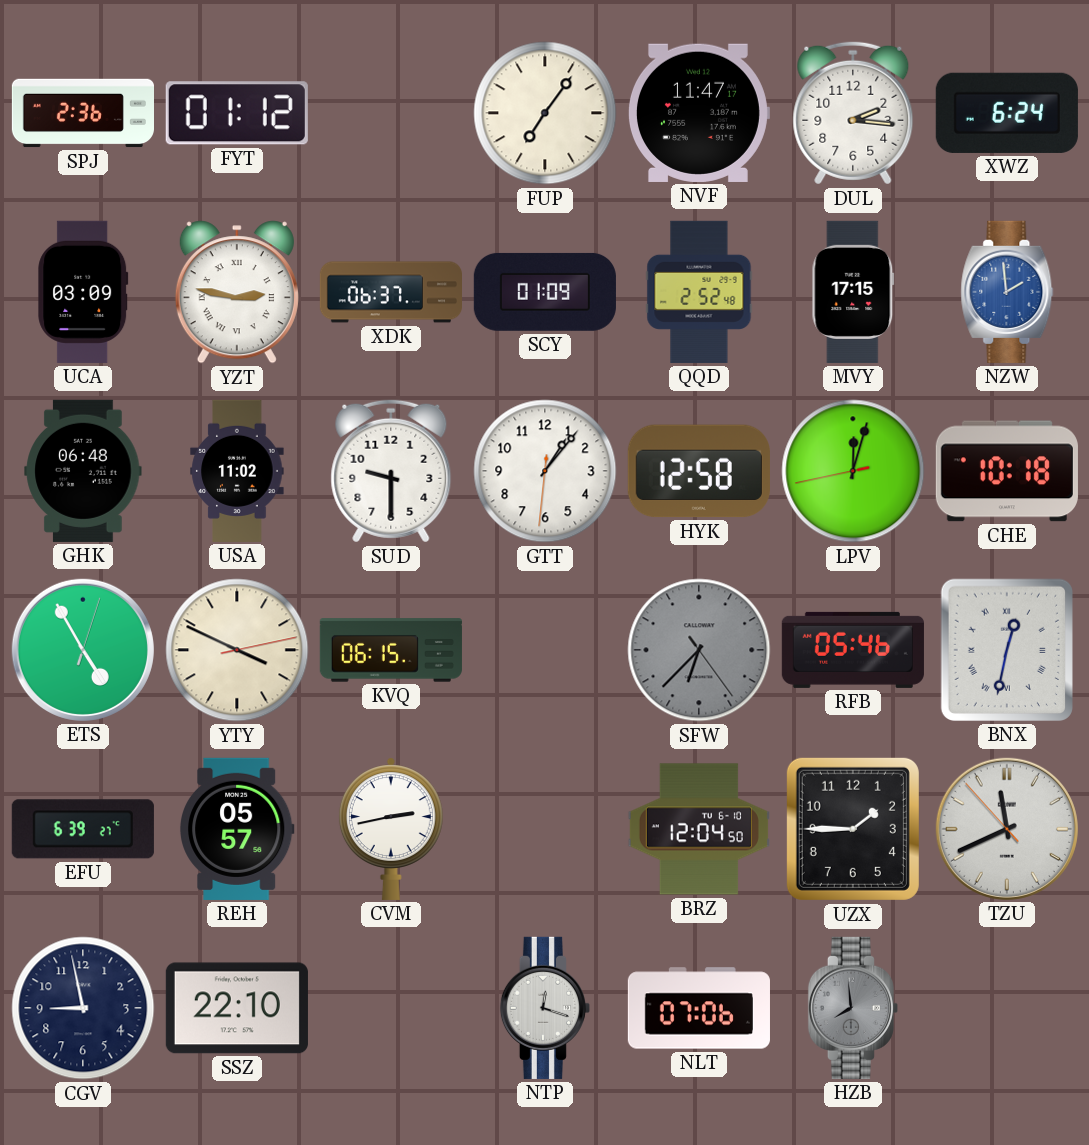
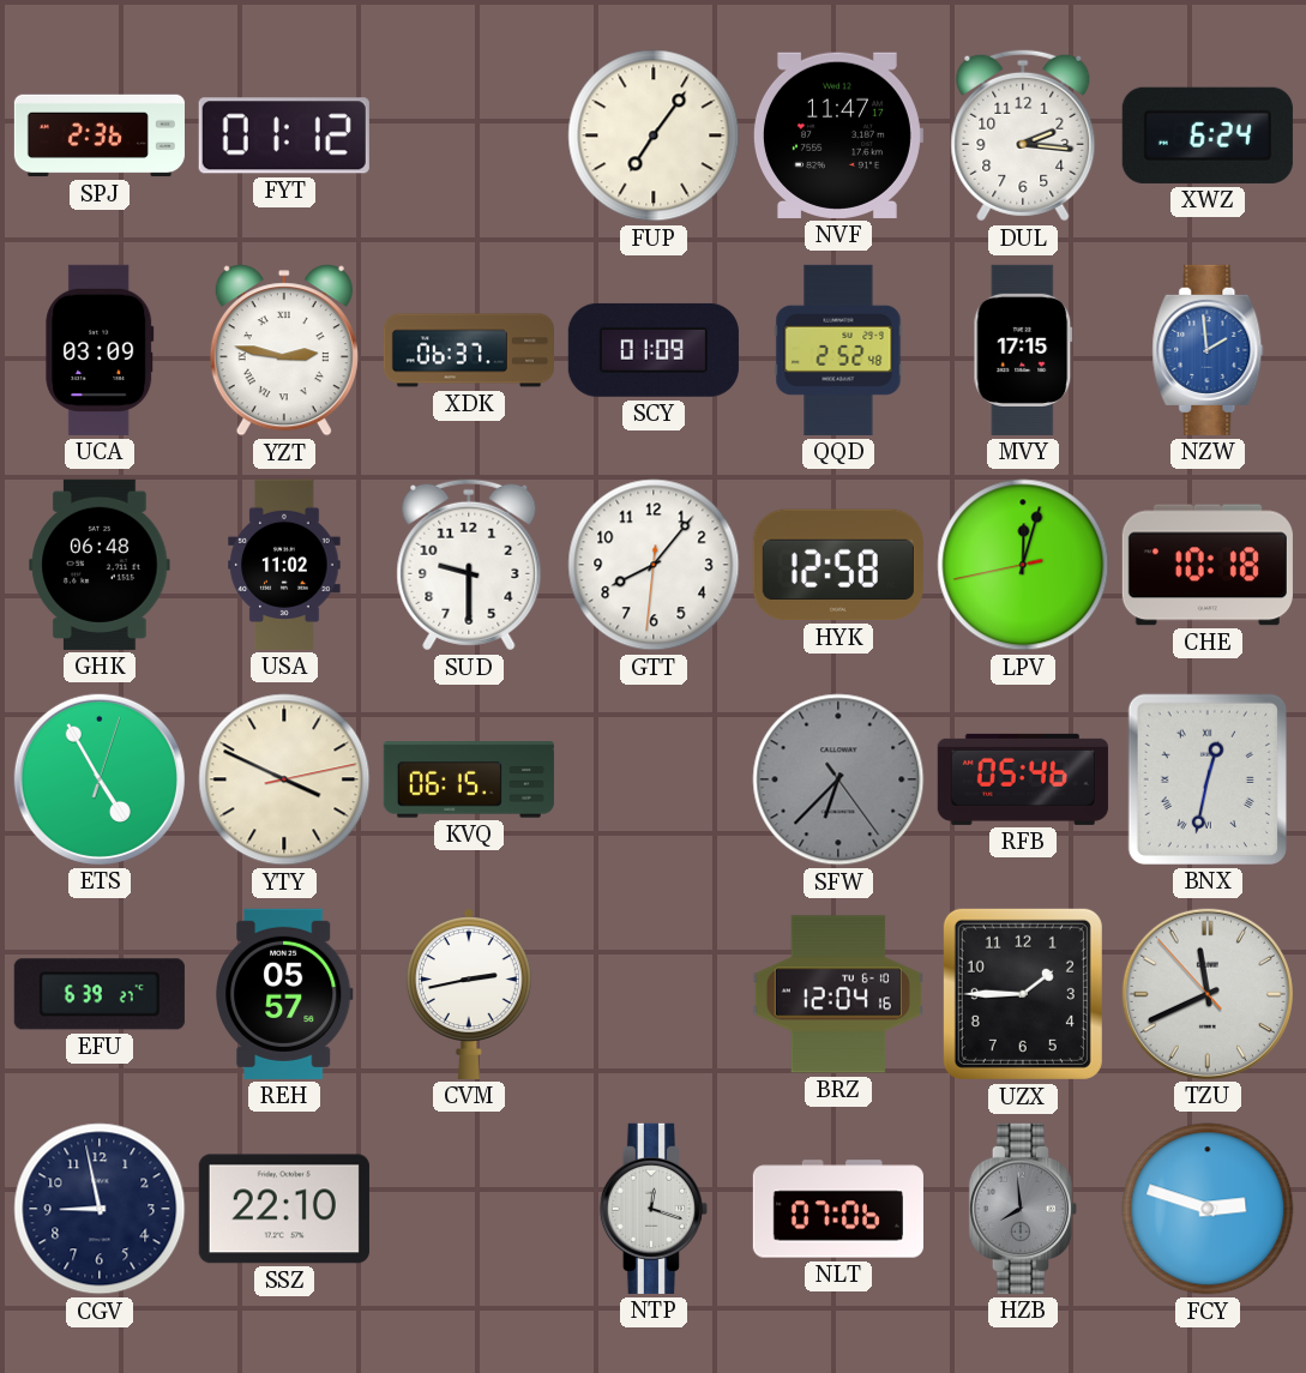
GTT: 1:06 -> 8:06
BRZ: 12:04:50 -> 12:04:16
FCY: none -> 2:48
